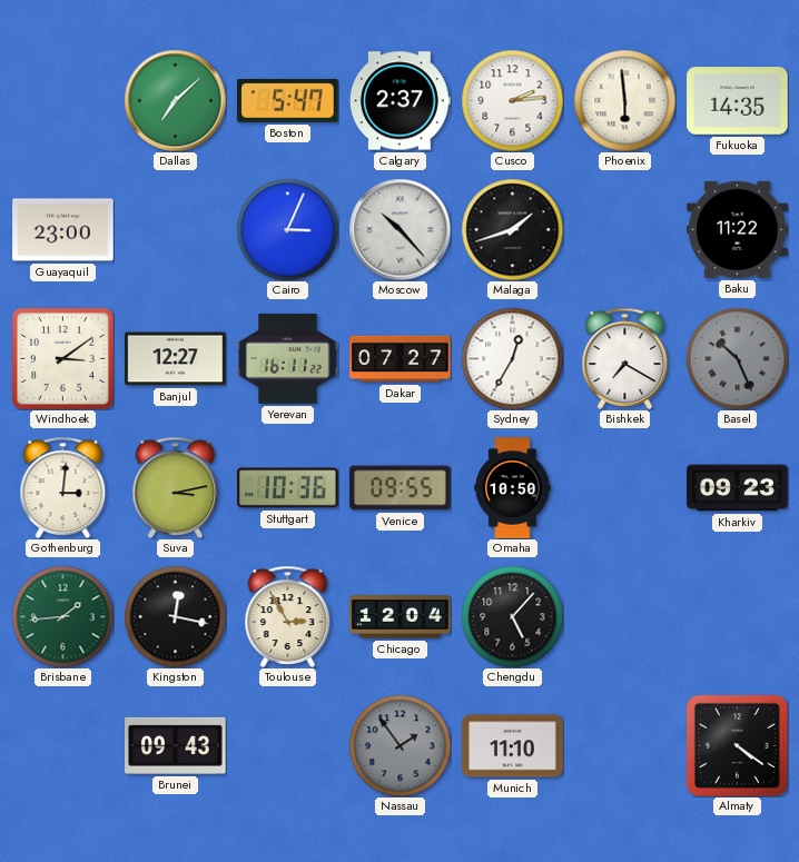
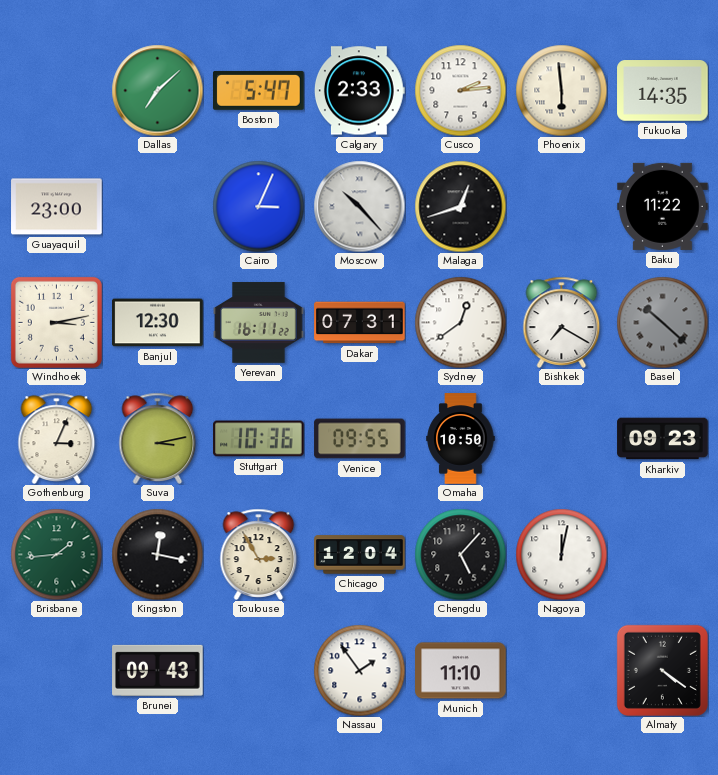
Calgary: 2:37 -> 2:33
Malaga: 1:42 -> 12:42
Windhoek: 3:09 -> 3:13
Banjul: 12:27 -> 12:30
Dakar: 07:27 -> 07:31
Sydney: 12:35 -> 12:39
Basel: 10:26 -> 10:22
Gothenburg: 3:01 -> 3:04
Nagoya: none -> 12:02
Nassau dial: grey -> white
